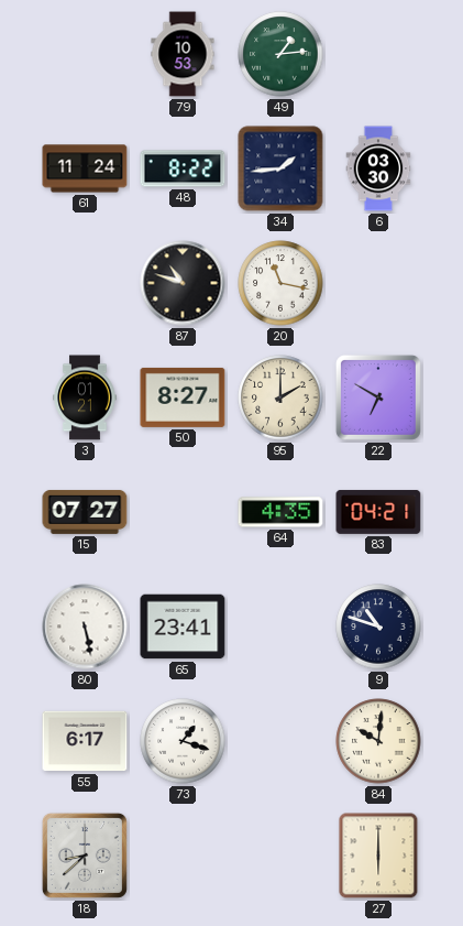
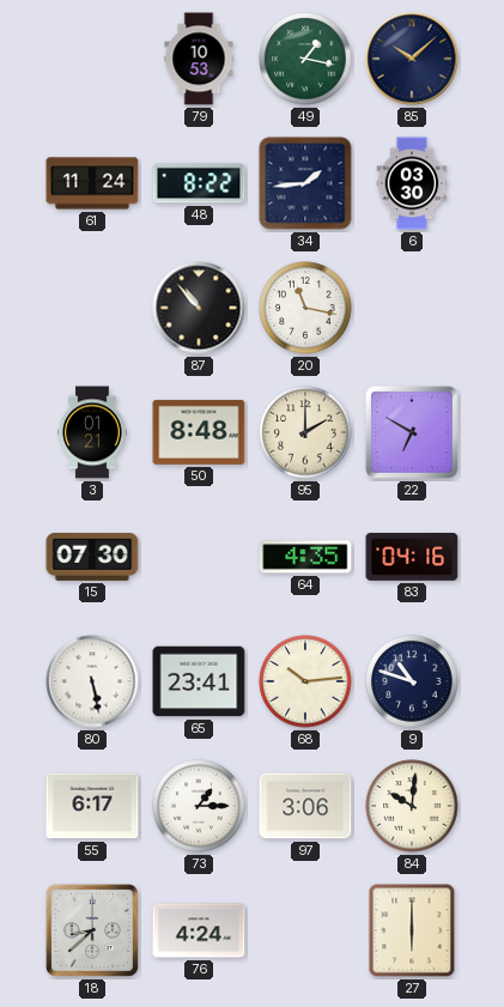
49: 1:14 -> 1:17
85: none -> 10:08
87: 10:48 -> 10:53
50: 8:27 -> 8:48
15: 07:27 -> 07:30
83: 04:21 -> 04:16
68: none -> 10:14
73: 1:18 -> 1:15
97: none -> 3:06
76: none -> 4:24
